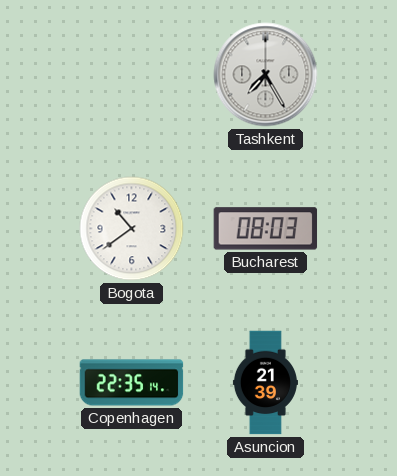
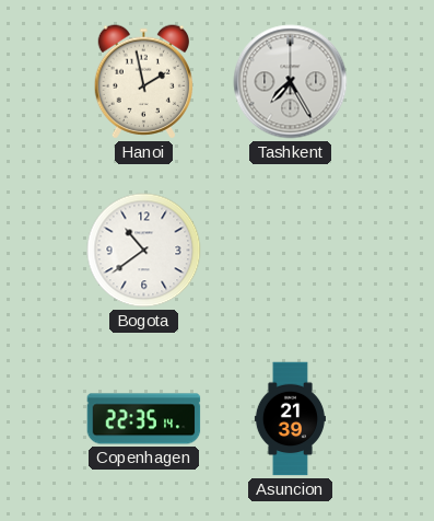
Hanoi: none -> 1:58
Bucharest: 08:03 -> none
